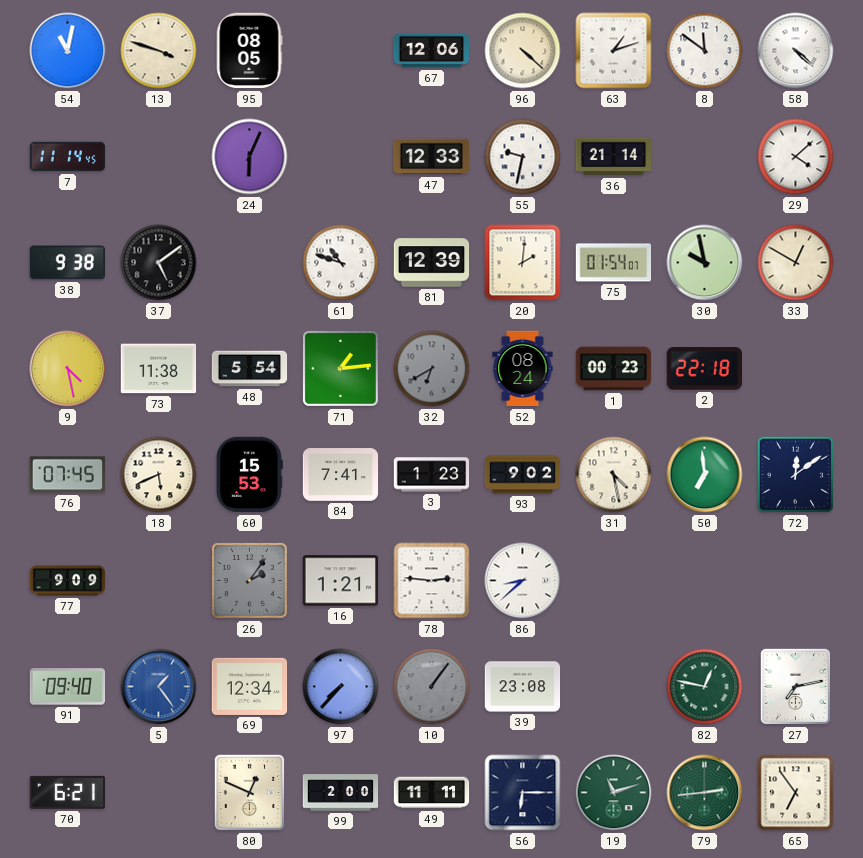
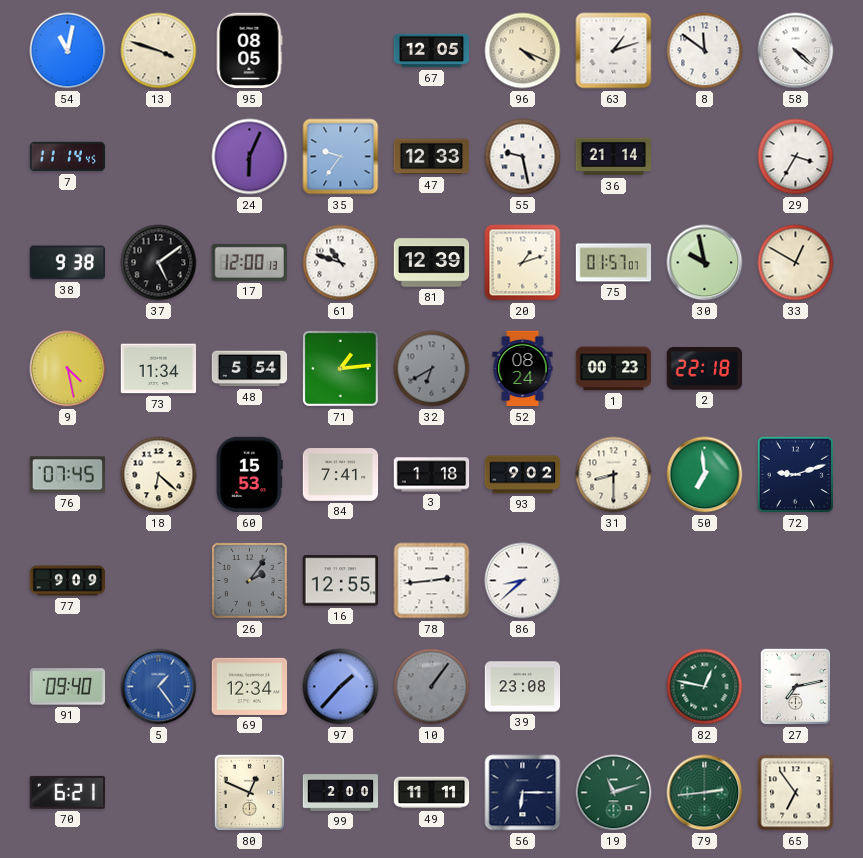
67: 12:06 -> 12:05
96: 4:22 -> 4:19
35: none -> 9:36
55: 9:32 -> 9:28
29: 4:08 -> 3:35
17: none -> 12:00
20: 2:01 -> 1:12
75: 01:54 -> 01:57
73: 11:38 -> 11:34
18: 5:41 -> 6:22
3: 1:23 -> 1:18
31: 4:28 -> 8:30
72: 12:09 -> 9:12
16: 1:21 -> 12:55
78: 2:46 -> 2:44
97: 7:37 -> 1:37
